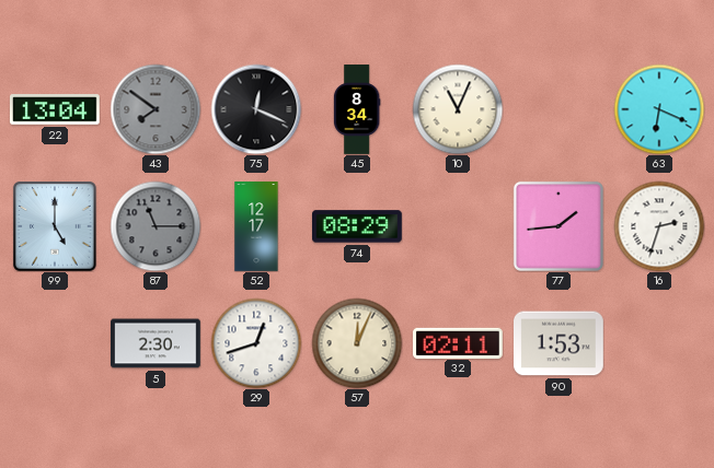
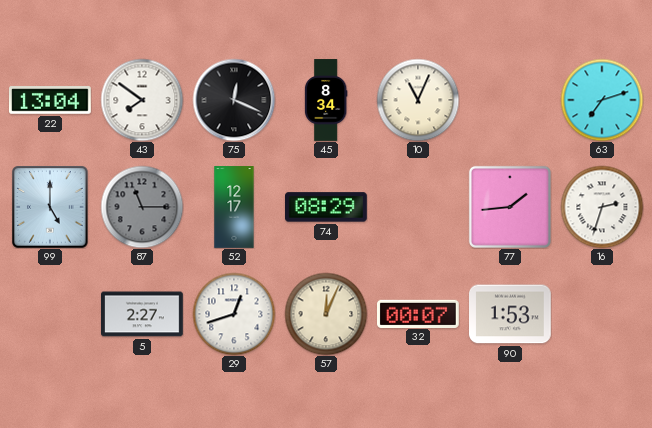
43 dial: grey -> white
63: 6:19 -> 7:12
5: 2:30 -> 2:27
32: 02:11 -> 00:07
